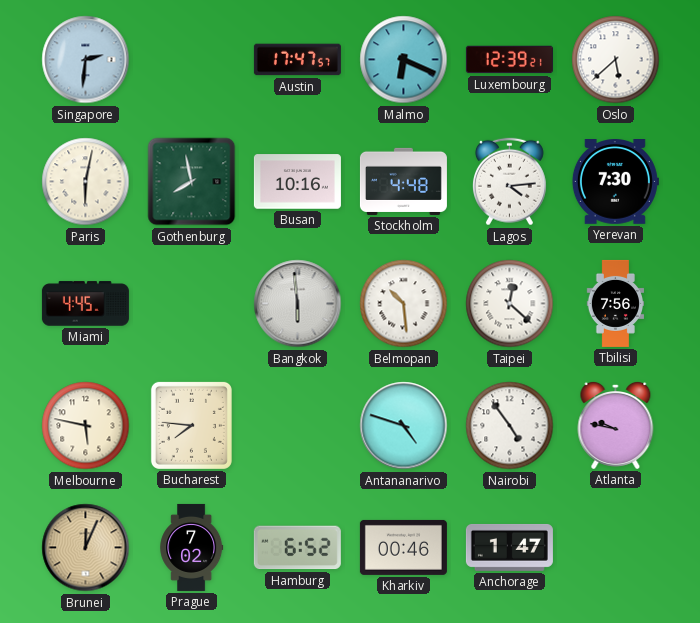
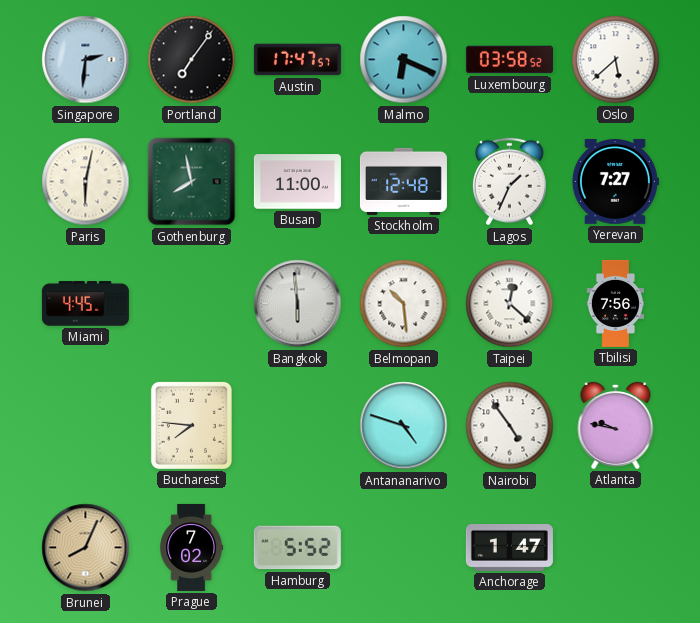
Portland: none -> 7:06
Luxembourg: 12:39 -> 03:58
Busan: 10:16 -> 11:00
Stockholm: 4:48 -> 12:48
Lagos: 4:14 -> 1:34
Yerevan: 7:30 -> 7:27
Melbourne: 5:47 -> none
Brunei: 12:04 -> 8:04
Hamburg: 6:52 -> 5:52
Kharkiv: 00:46 -> none
